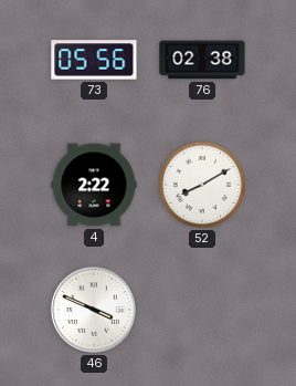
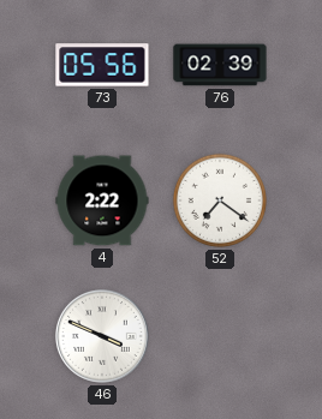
76: 02:38 -> 02:39
52: 8:10 -> 7:21
